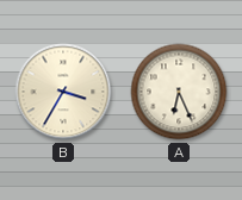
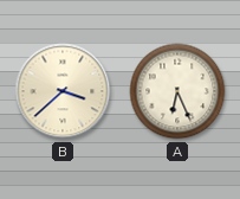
B: 3:35 -> 3:38
